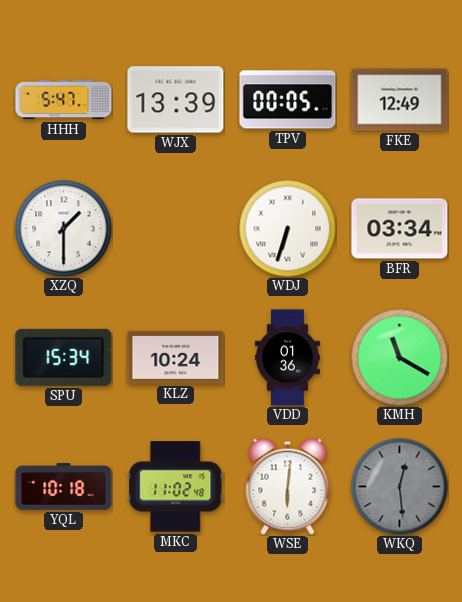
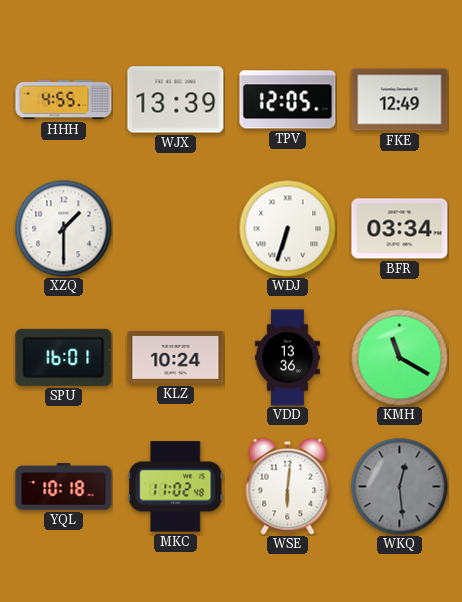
HHH: 5:47 -> 4:55
TPV: 00:05 -> 12:05
SPU: 15:34 -> 16:01
VDD: 01:36 -> 13:36
